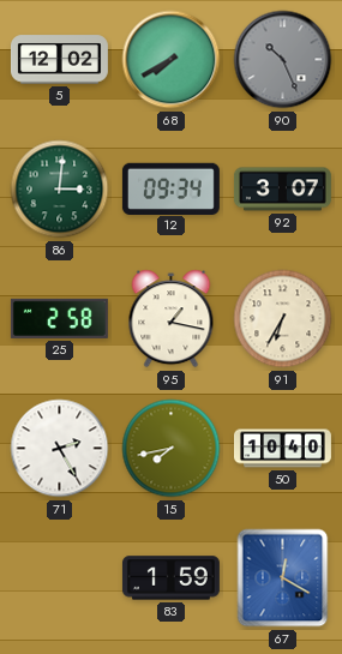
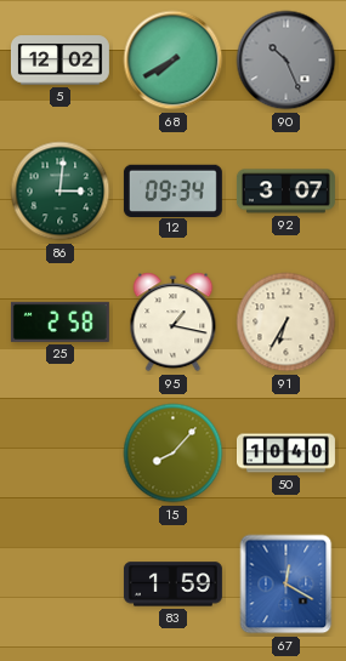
71: 2:25 -> none
15: 7:43 -> 8:07
